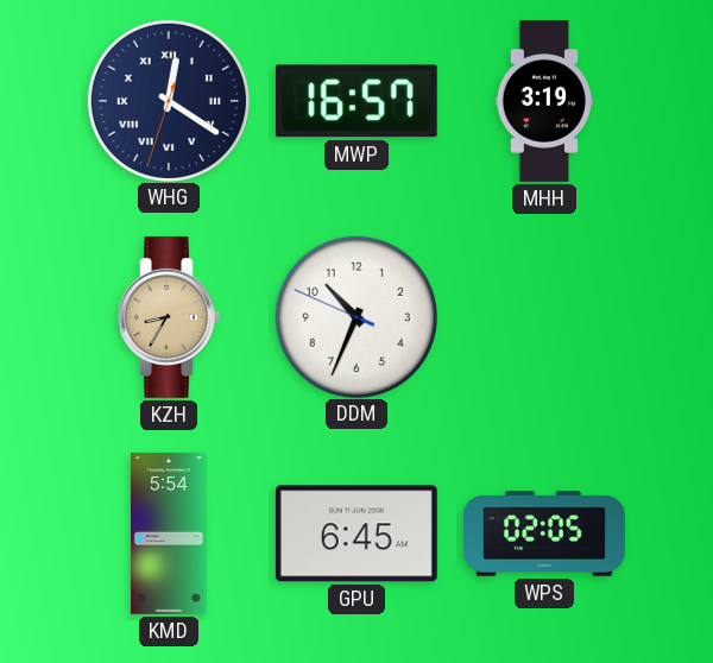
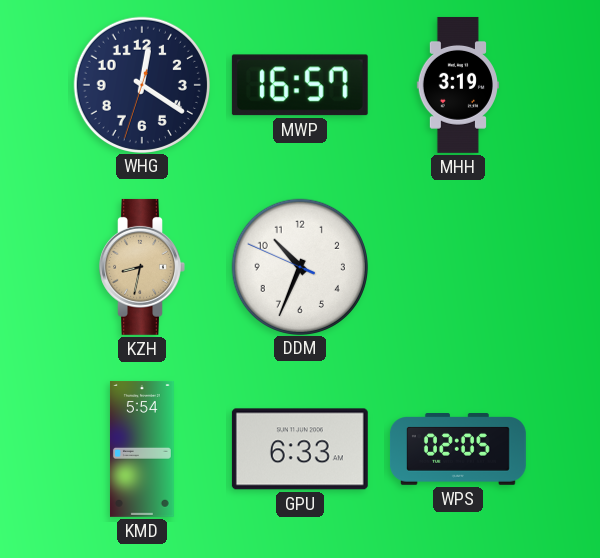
WHG numerals: Roman -> Arabic
KZH: 8:35 -> 8:32
GPU: 6:45 -> 6:33
